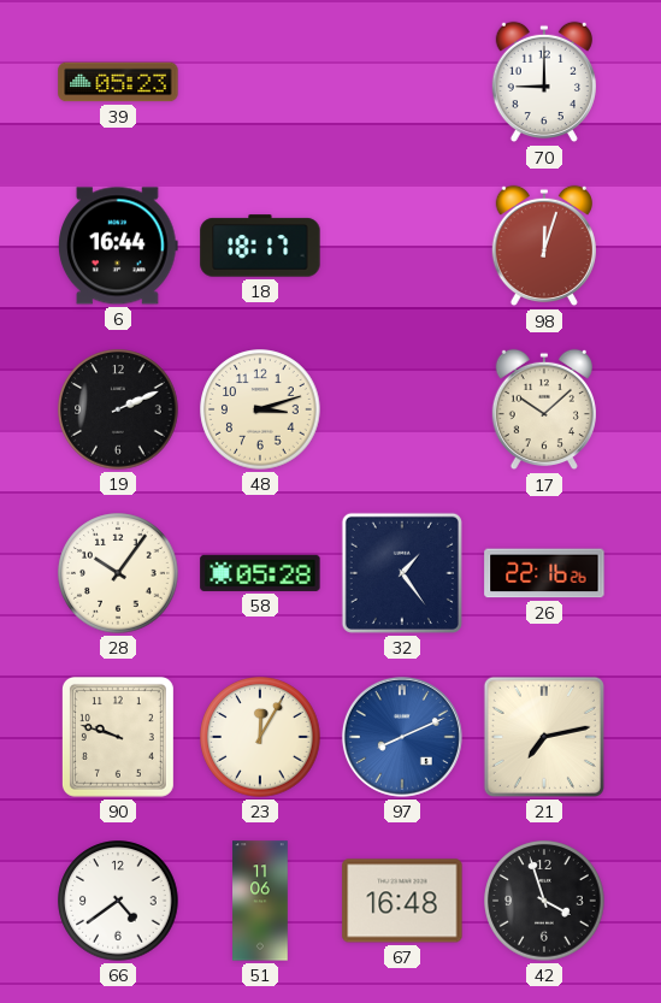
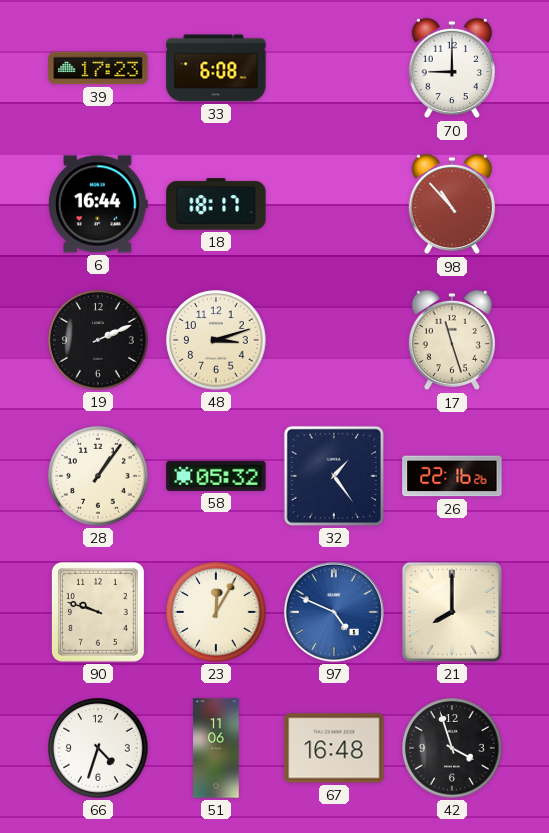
39: 05:23 -> 17:23
33: none -> 6:08
98: 12:03 -> 10:53
17: 10:08 -> 11:27
28: 10:06 -> 1:06
58: 05:28 -> 05:32
97: 8:11 -> 4:49
21: 7:13 -> 8:00
66: 4:39 -> 4:33
